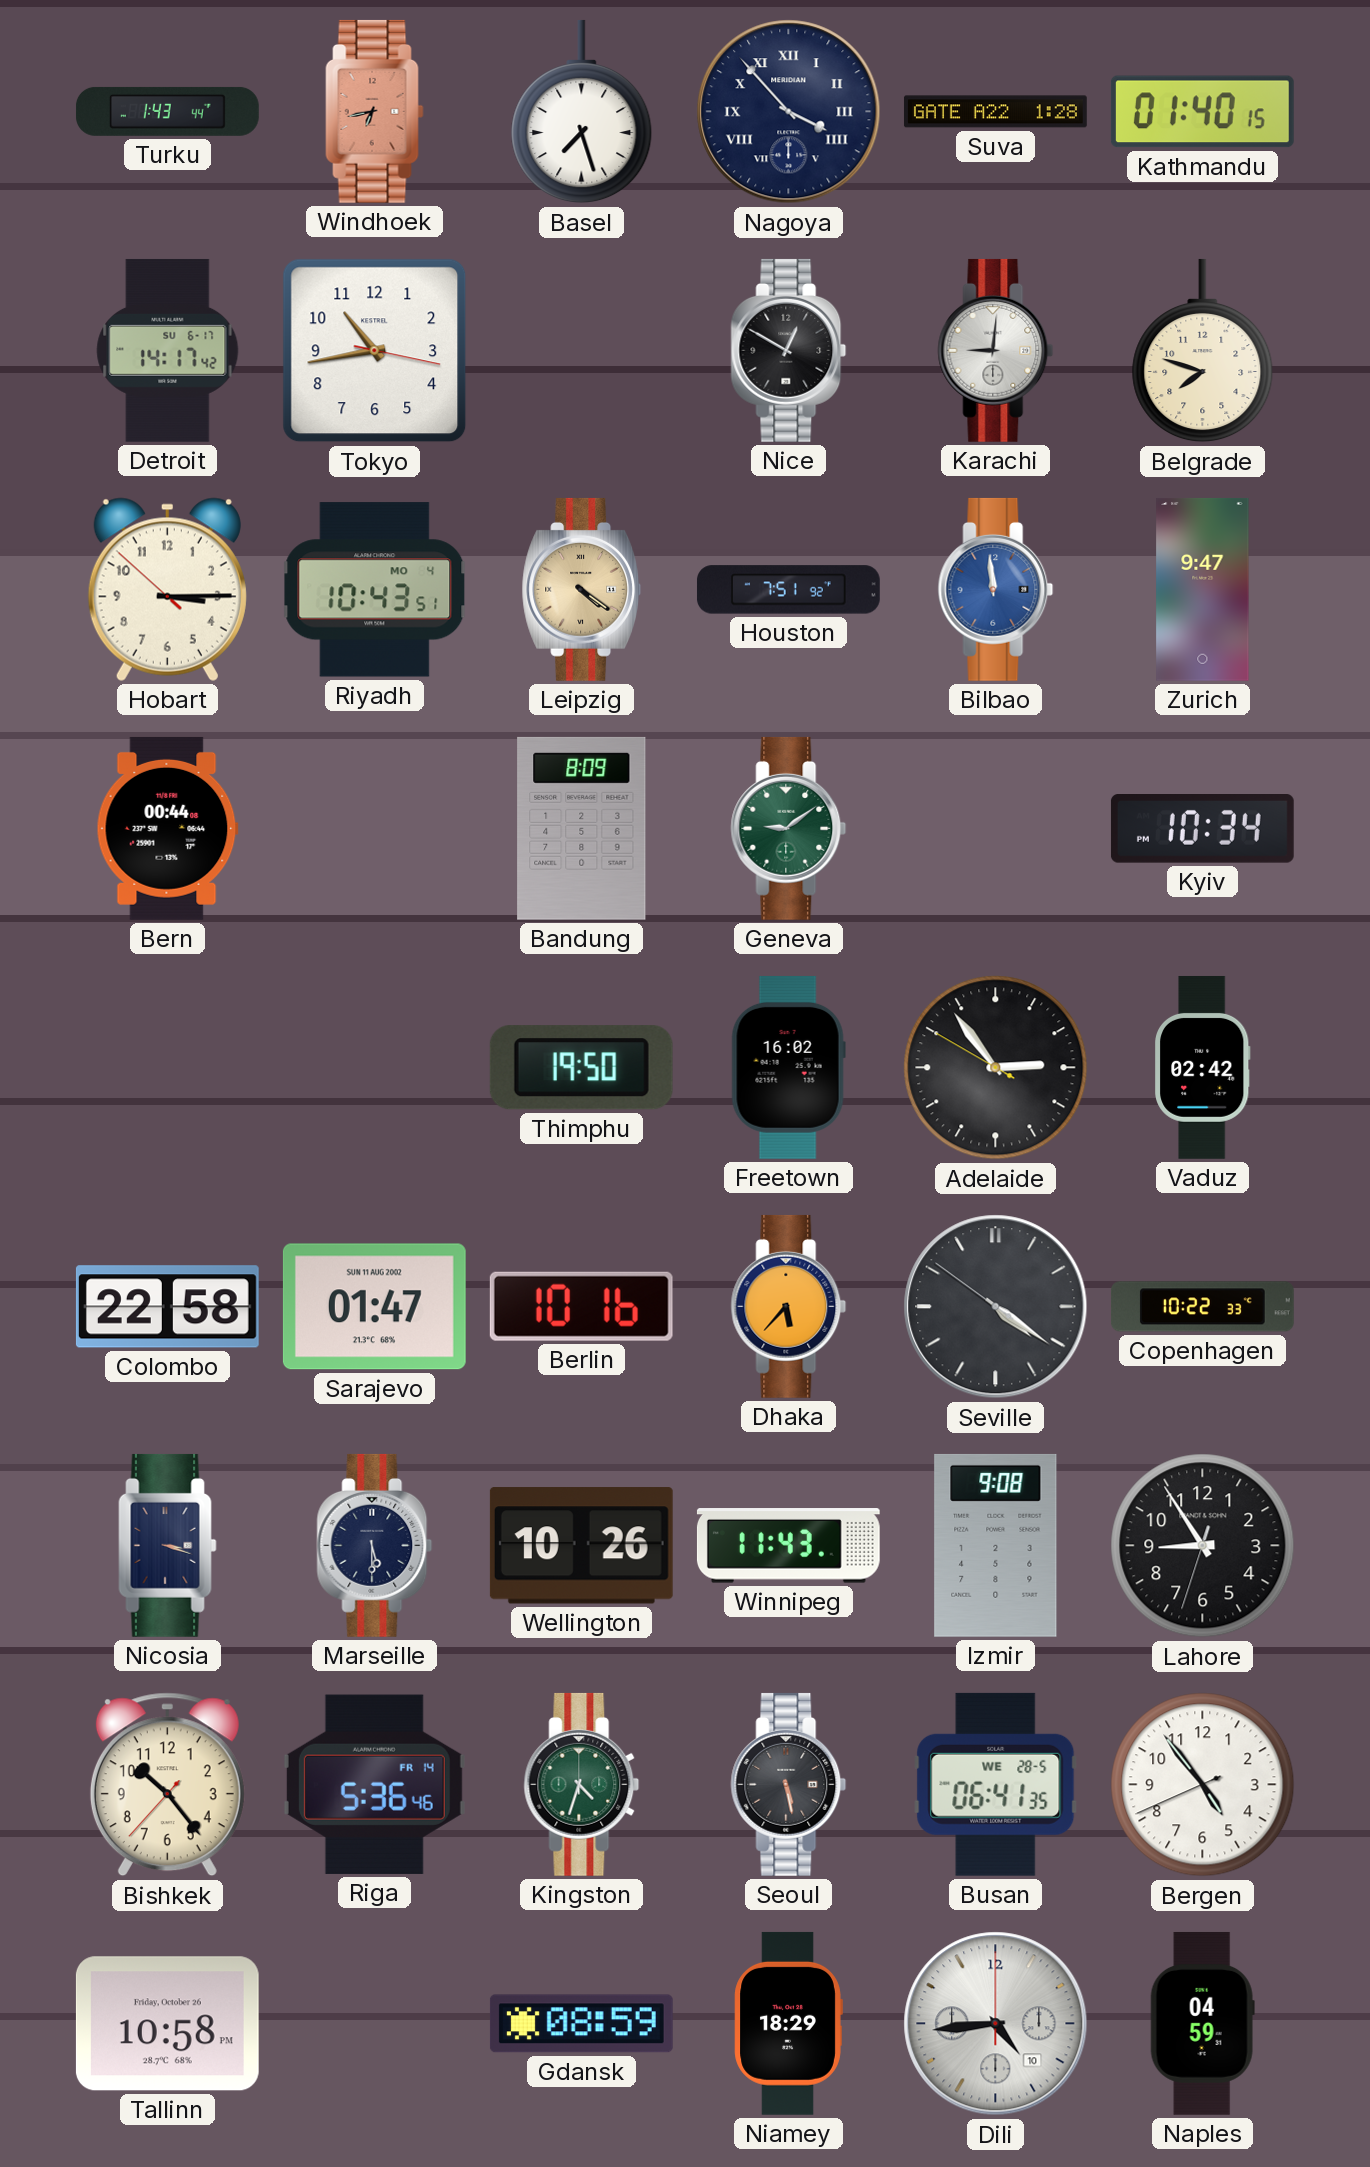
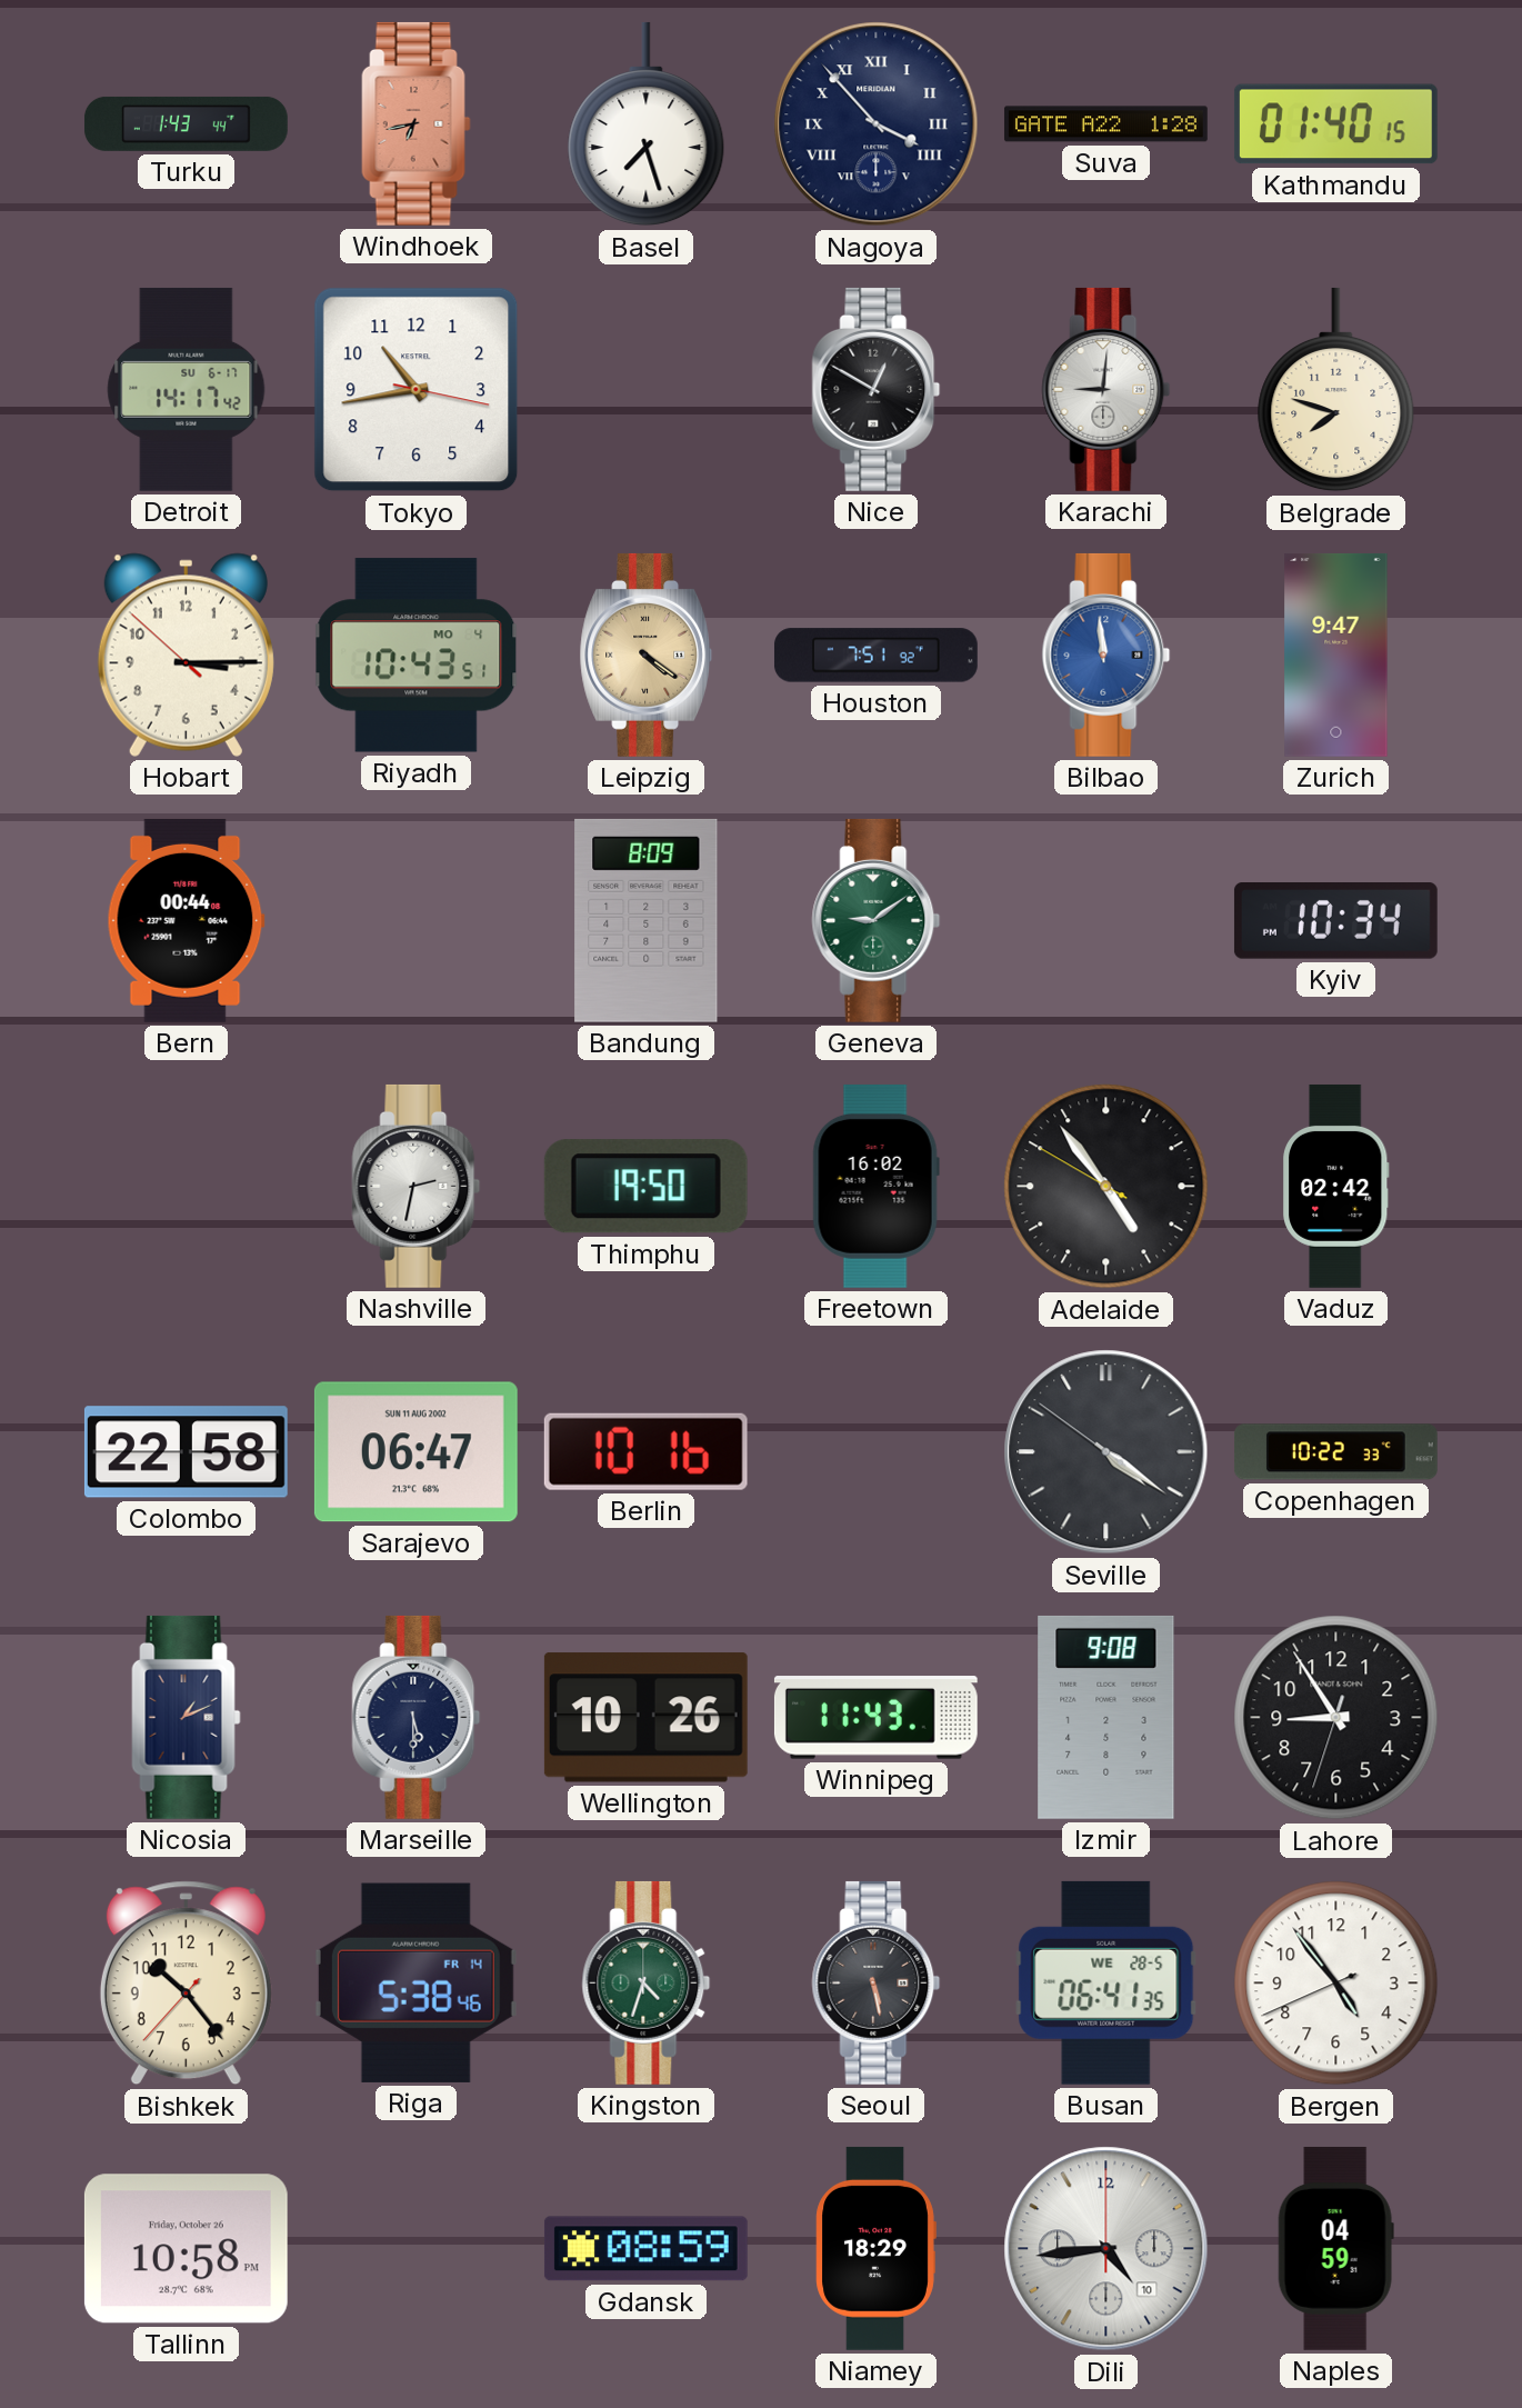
Nashville: none -> 2:32
Adelaide: 2:53 -> 4:53
Sarajevo: 01:47 -> 06:47
Dhaka: 5:37 -> none
Nicosia: 3:18 -> 1:11
Riga: 5:36 -> 5:38
